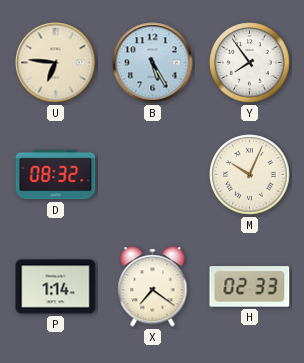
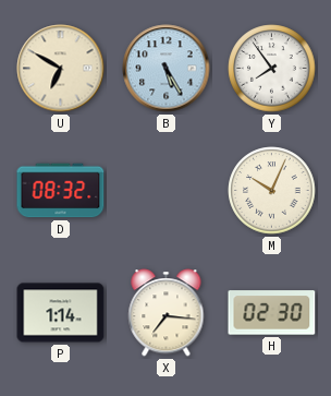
U: 6:46 -> 6:50
X: 7:21 -> 7:16
H: 02:33 -> 02:30
